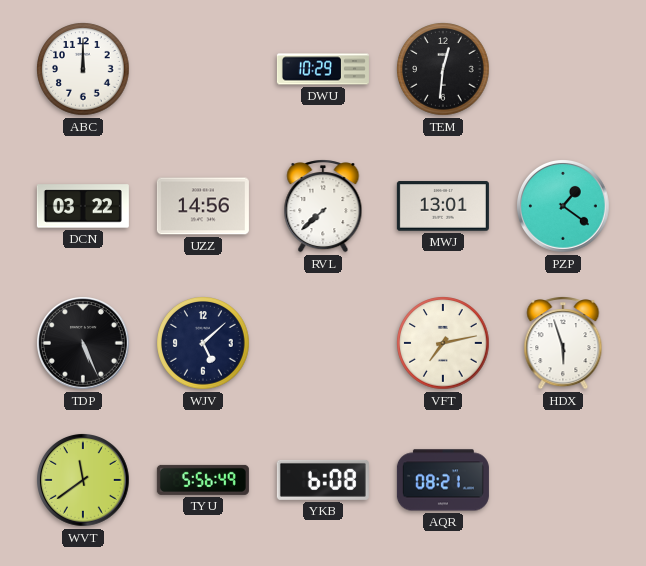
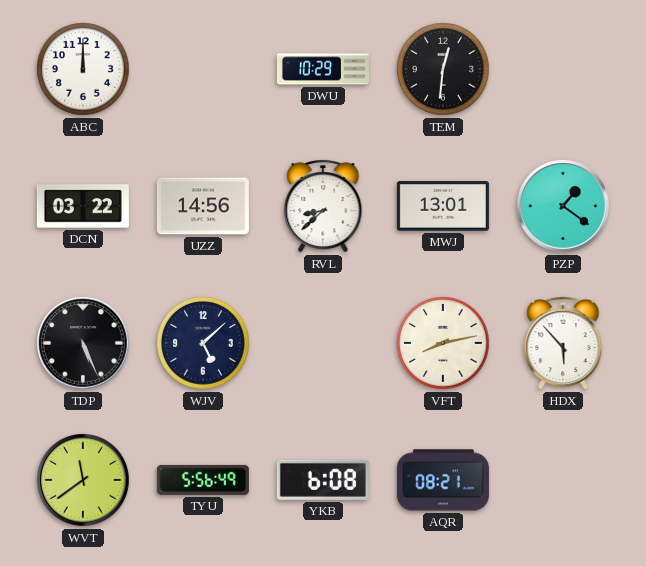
RVL: 7:38 -> 8:38
VFT: 7:13 -> 8:13
HDX: 5:57 -> 5:53
